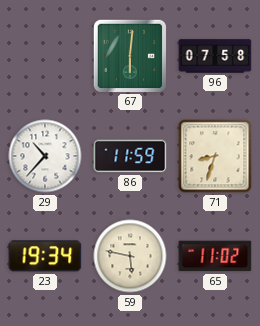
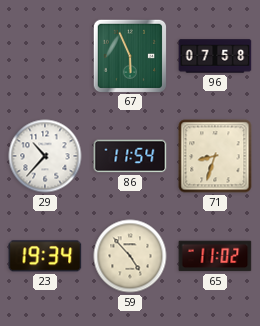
67: 6:01 -> 5:56
86: 11:59 -> 11:54
59: 5:47 -> 4:53
